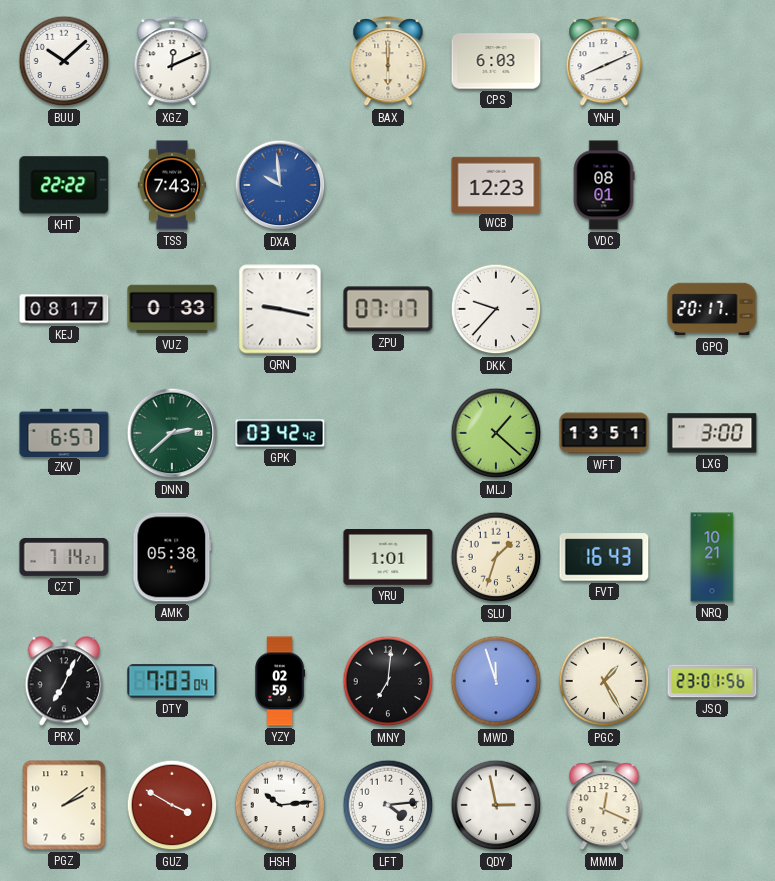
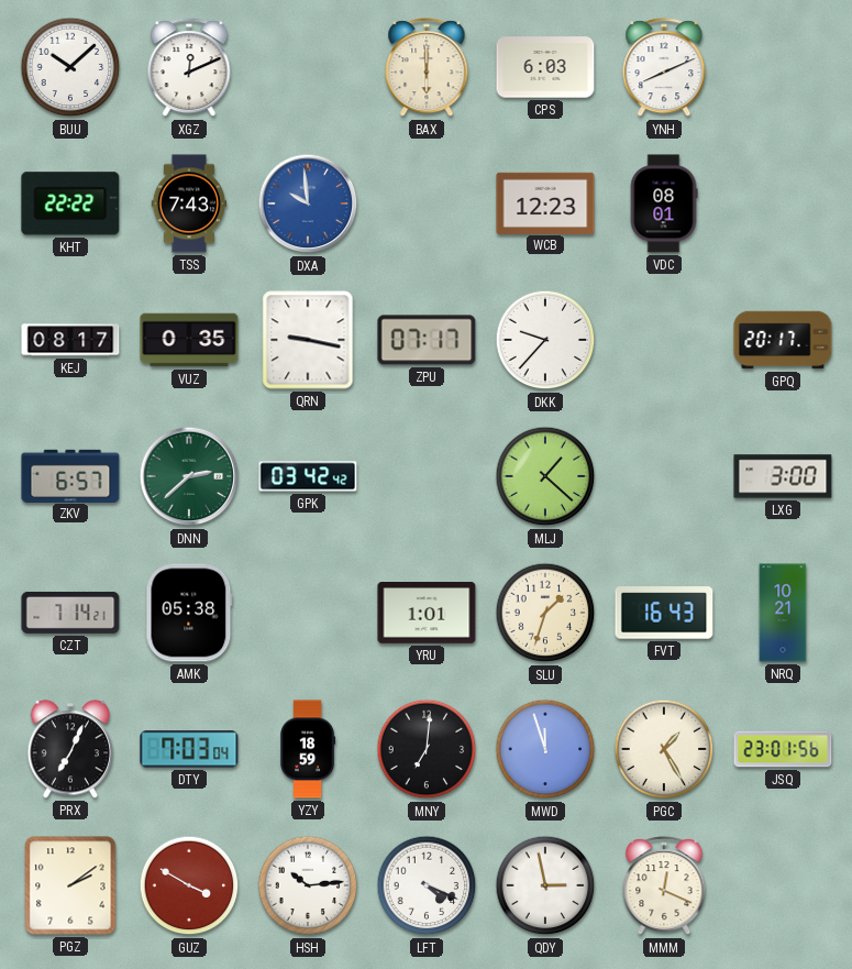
VUZ: 0:33 -> 0:35
WFT: 13:51 -> none
YZY: 02:59 -> 18:59
LFT: 4:14 -> 4:19
